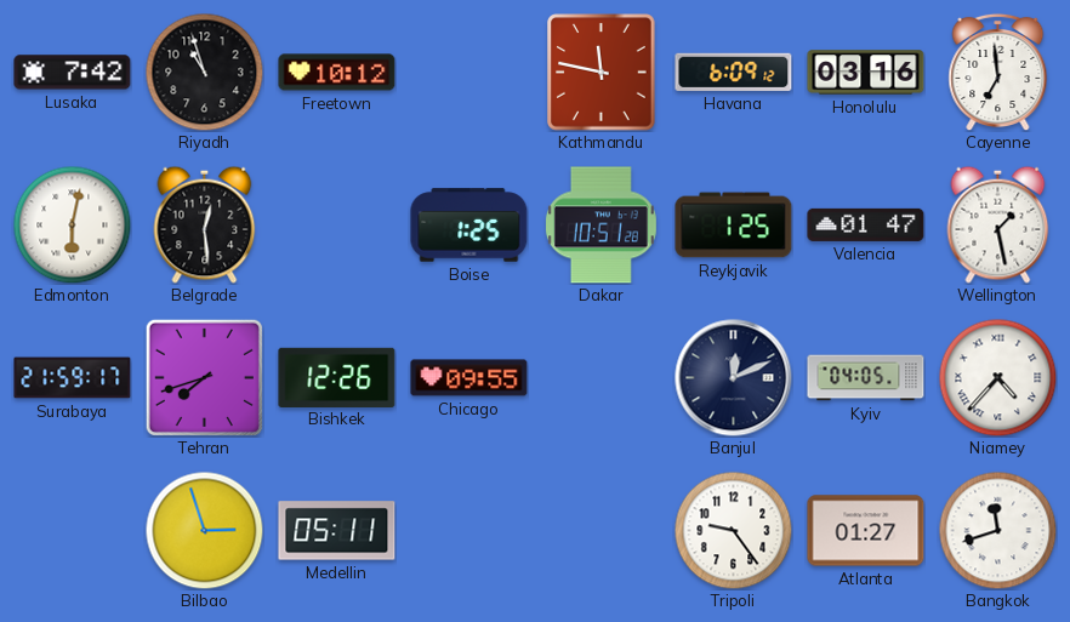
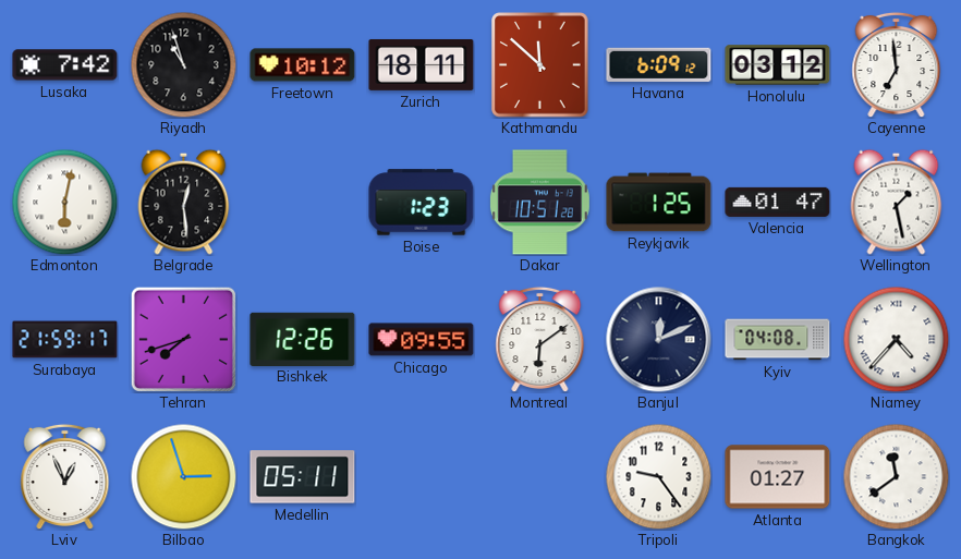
Zurich: none -> 18:11
Kathmandu: 11:47 -> 11:52
Honolulu: 03:16 -> 03:12
Boise: 1:25 -> 1:23
Montreal: none -> 6:09
Kyiv: 04:05 -> 04:08
Lviv: none -> 12:56
Bangkok: 11:42 -> 11:39
